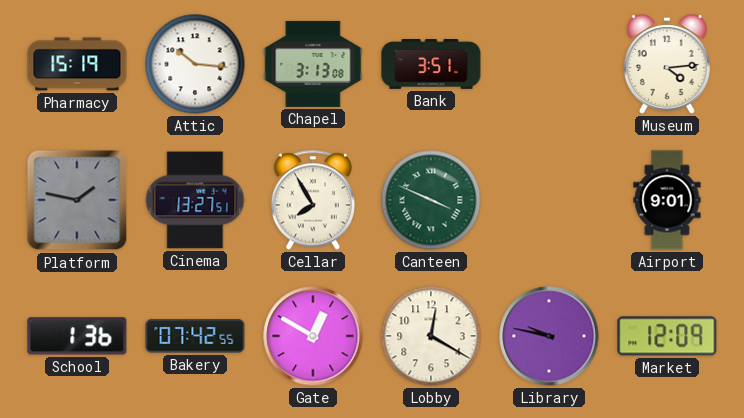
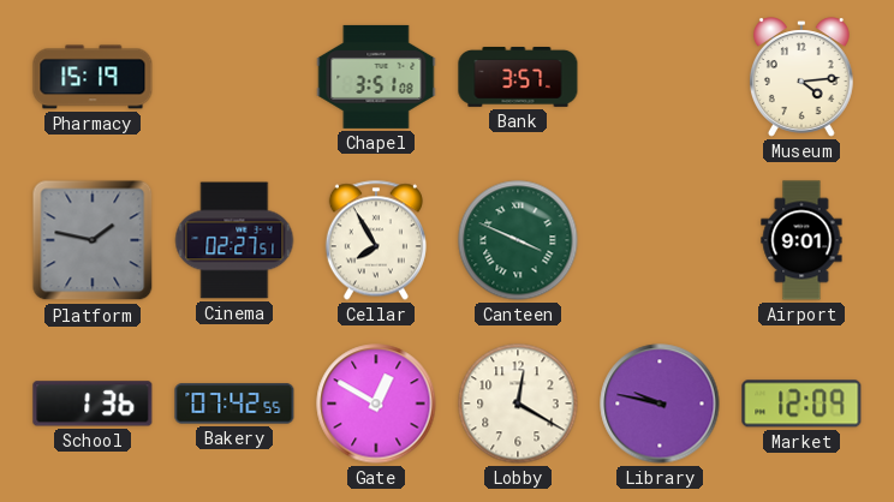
Attic: 10:16 -> none
Chapel: 3:13 -> 3:51
Bank: 3:51 -> 3:57
Cinema: 13:27 -> 02:27
